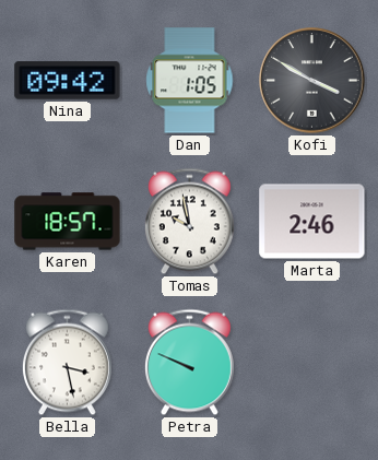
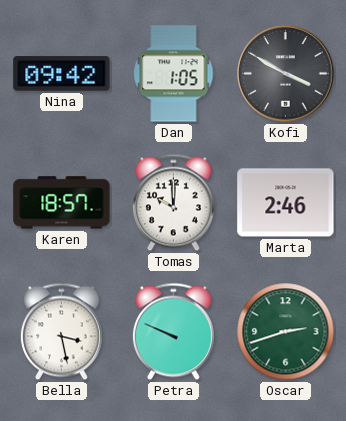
Tomas: 9:58 -> 10:00
Oscar: none -> 2:42
